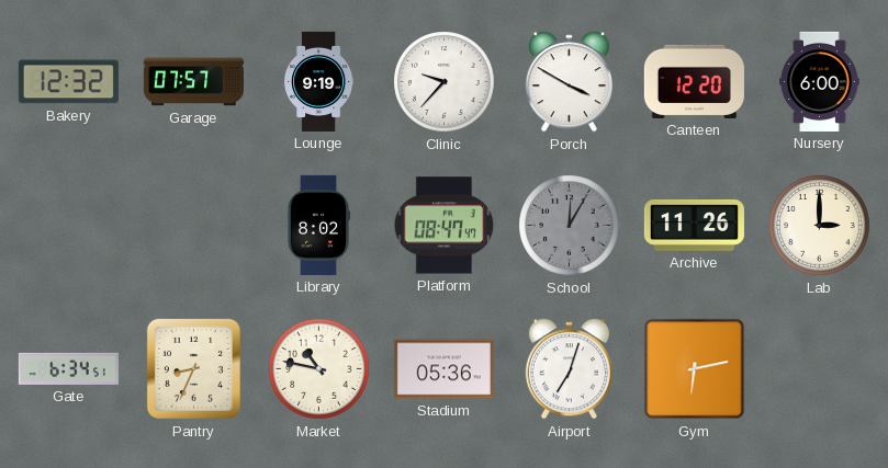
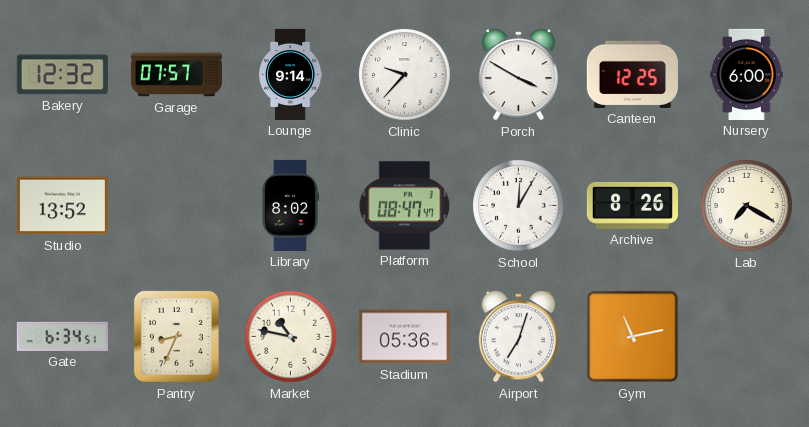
Lounge: 9:19 -> 9:14
Canteen: 12:20 -> 12:25
Studio: none -> 13:52
School dial: grey -> white
Archive: 11:26 -> 8:26
Lab: 3:00 -> 7:20
Gym: 6:13 -> 11:13
